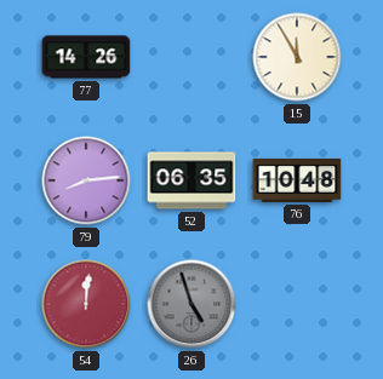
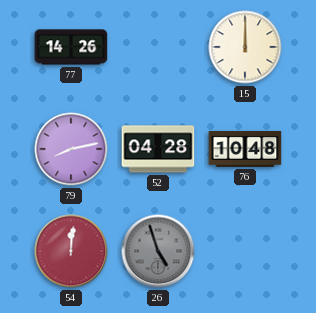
15: 11:55 -> 12:00
79: 8:14 -> 8:13
52: 06:35 -> 04:28
